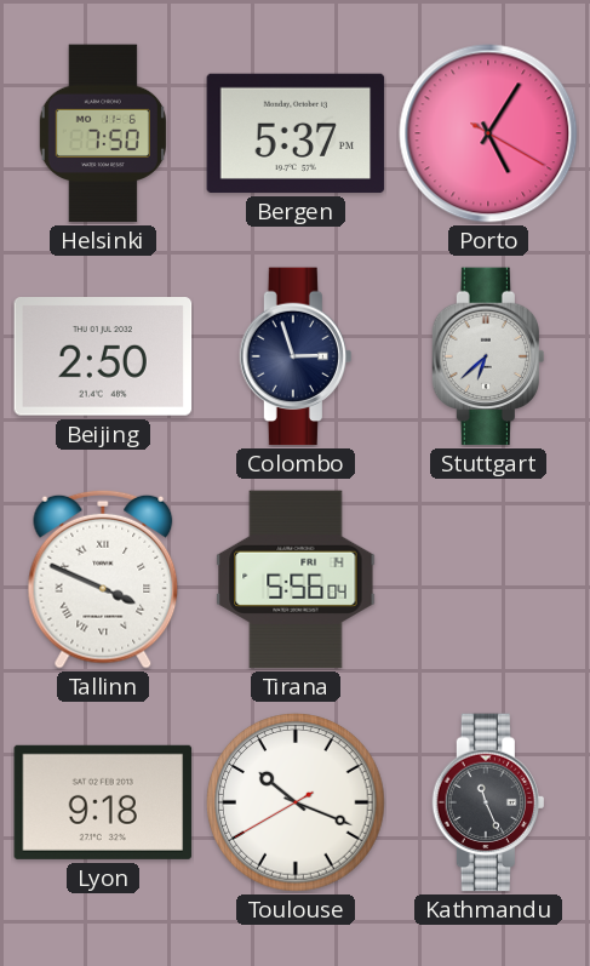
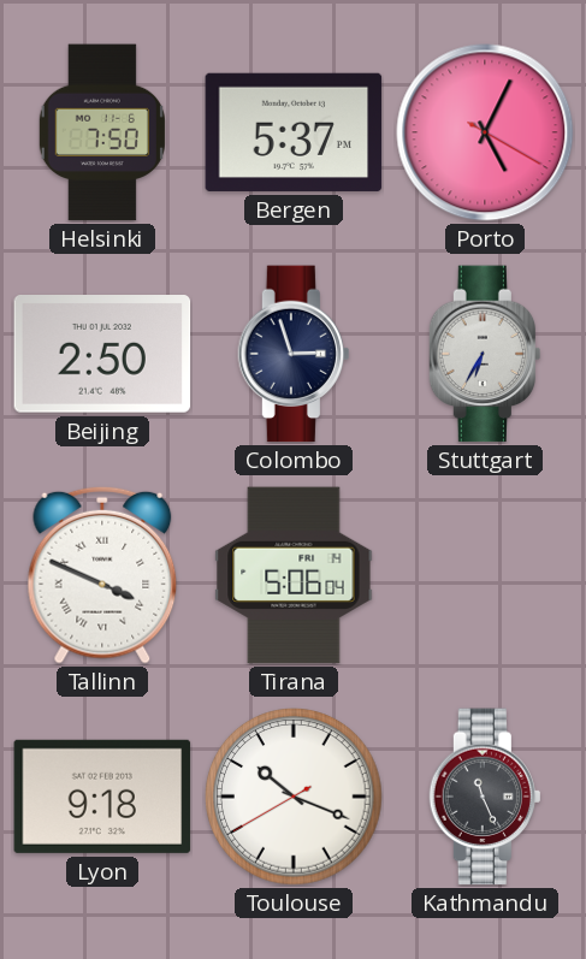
Porto: 5:05 -> 5:04
Stuttgart: 6:38 -> 6:35
Tirana: 5:56 -> 5:06
